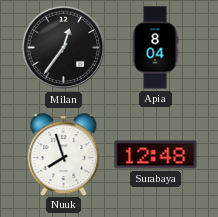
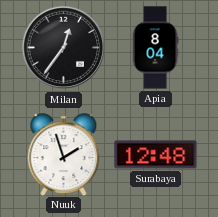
Nuuk: 7:57 -> 1:57
